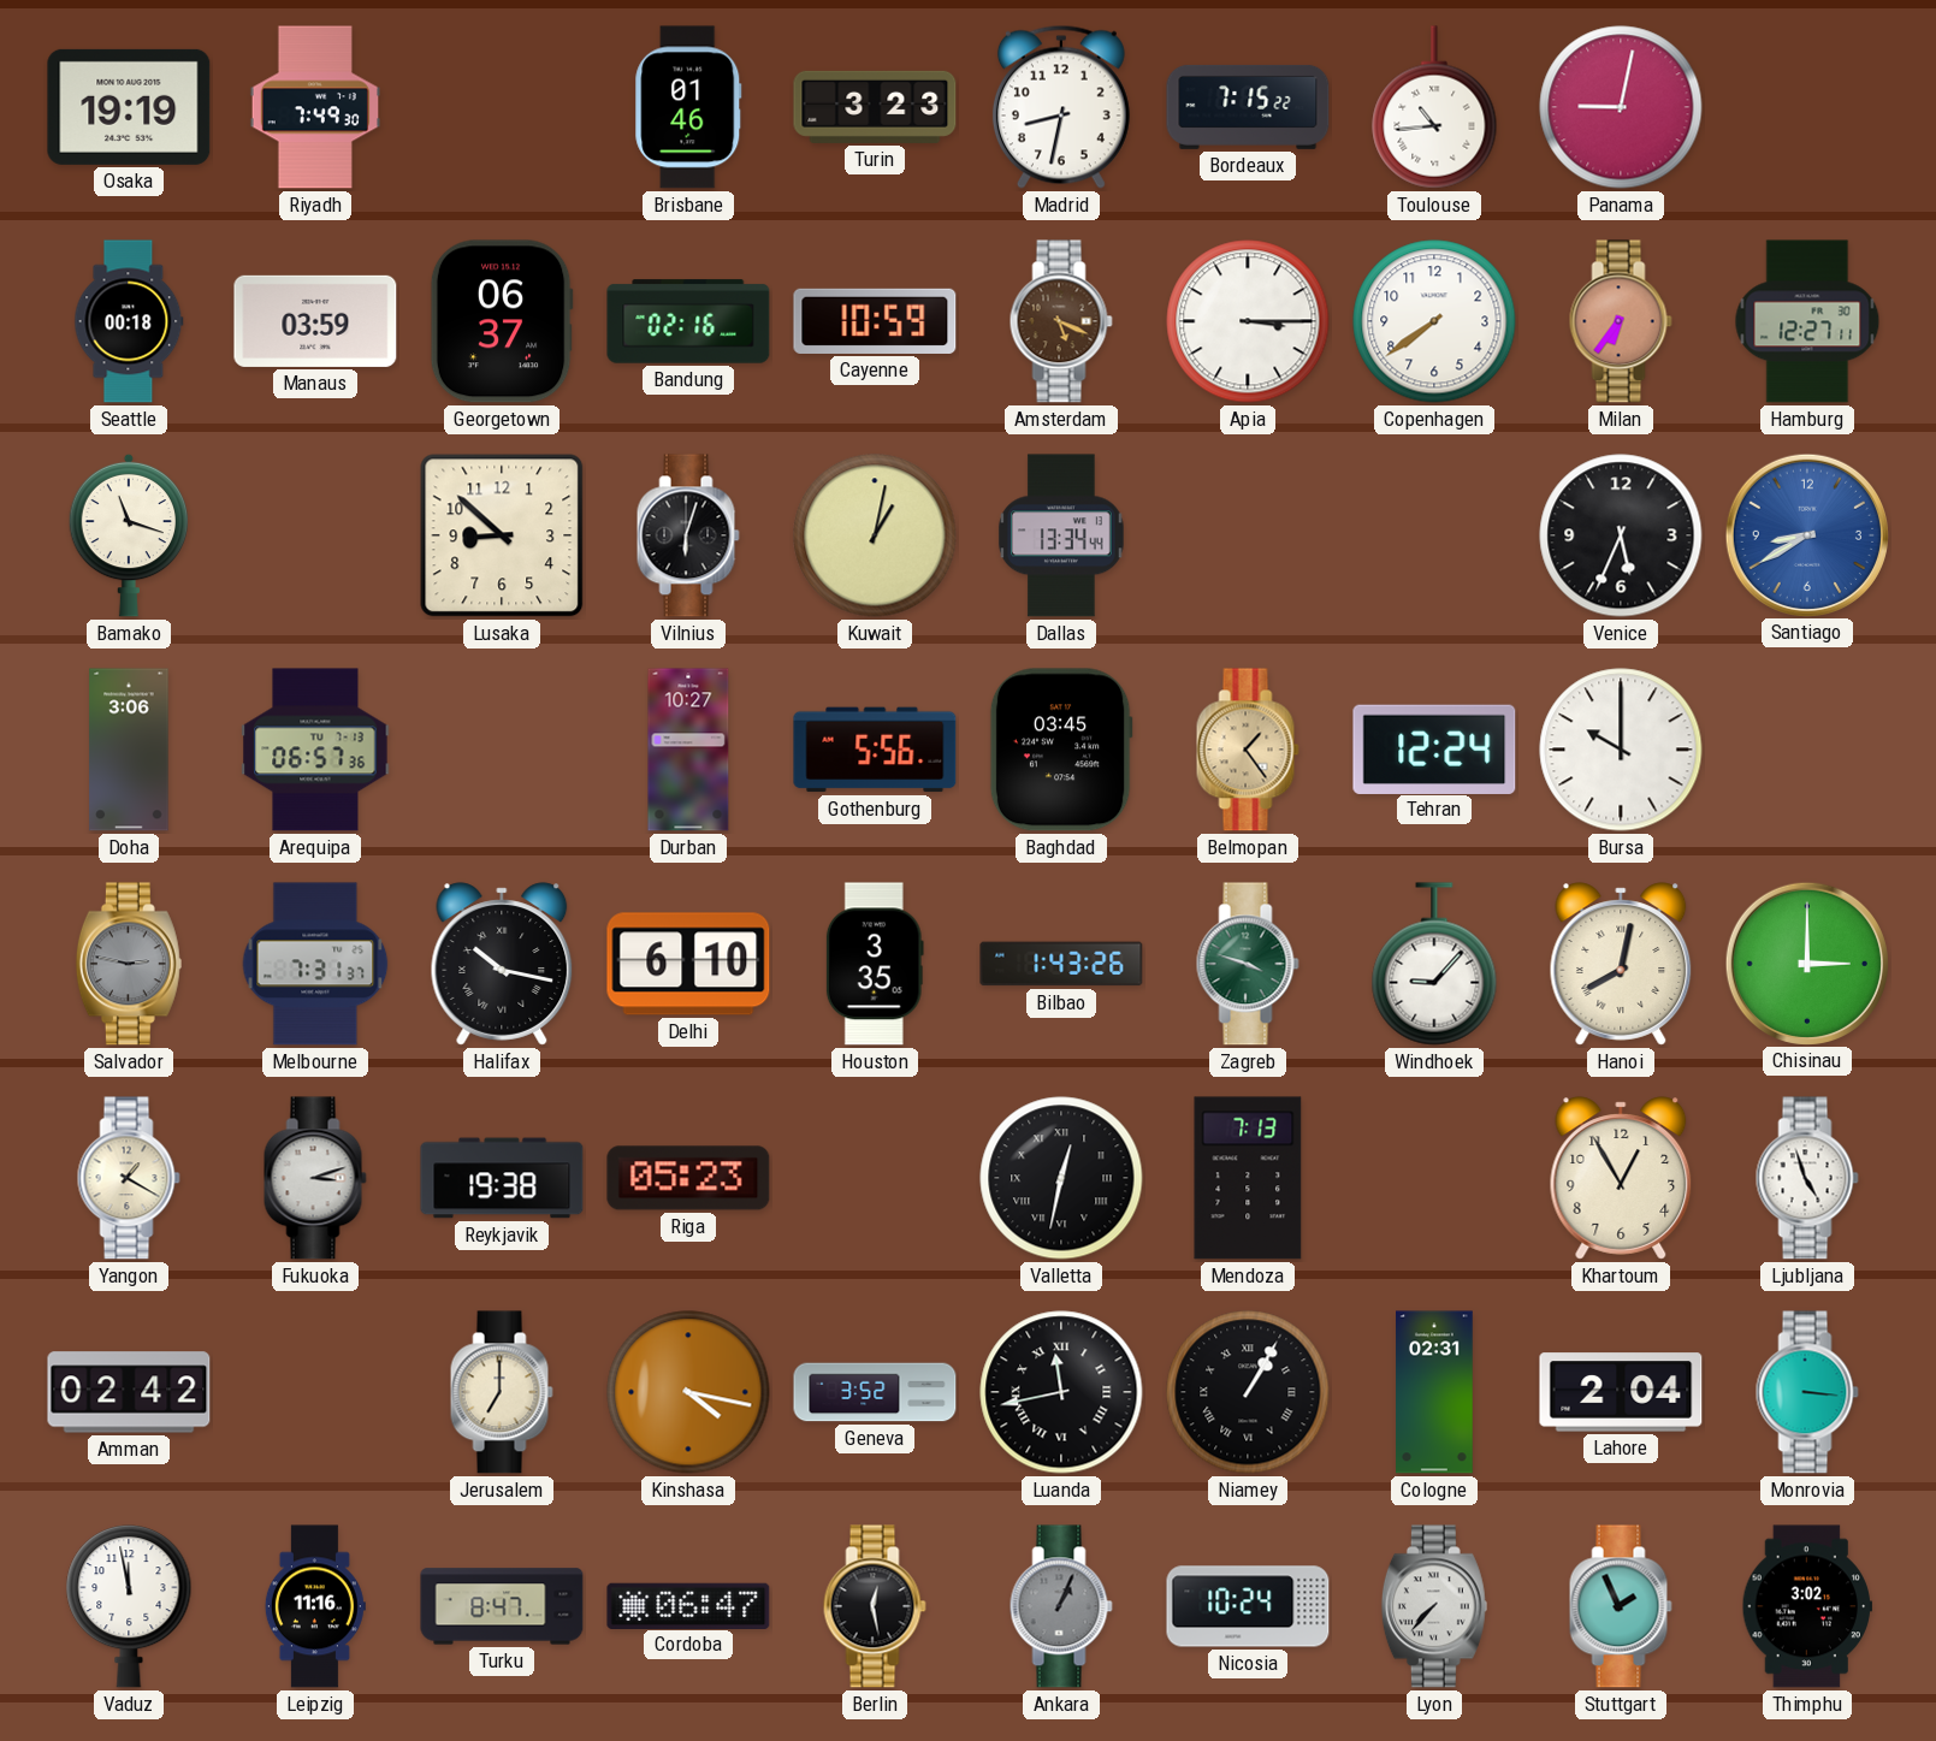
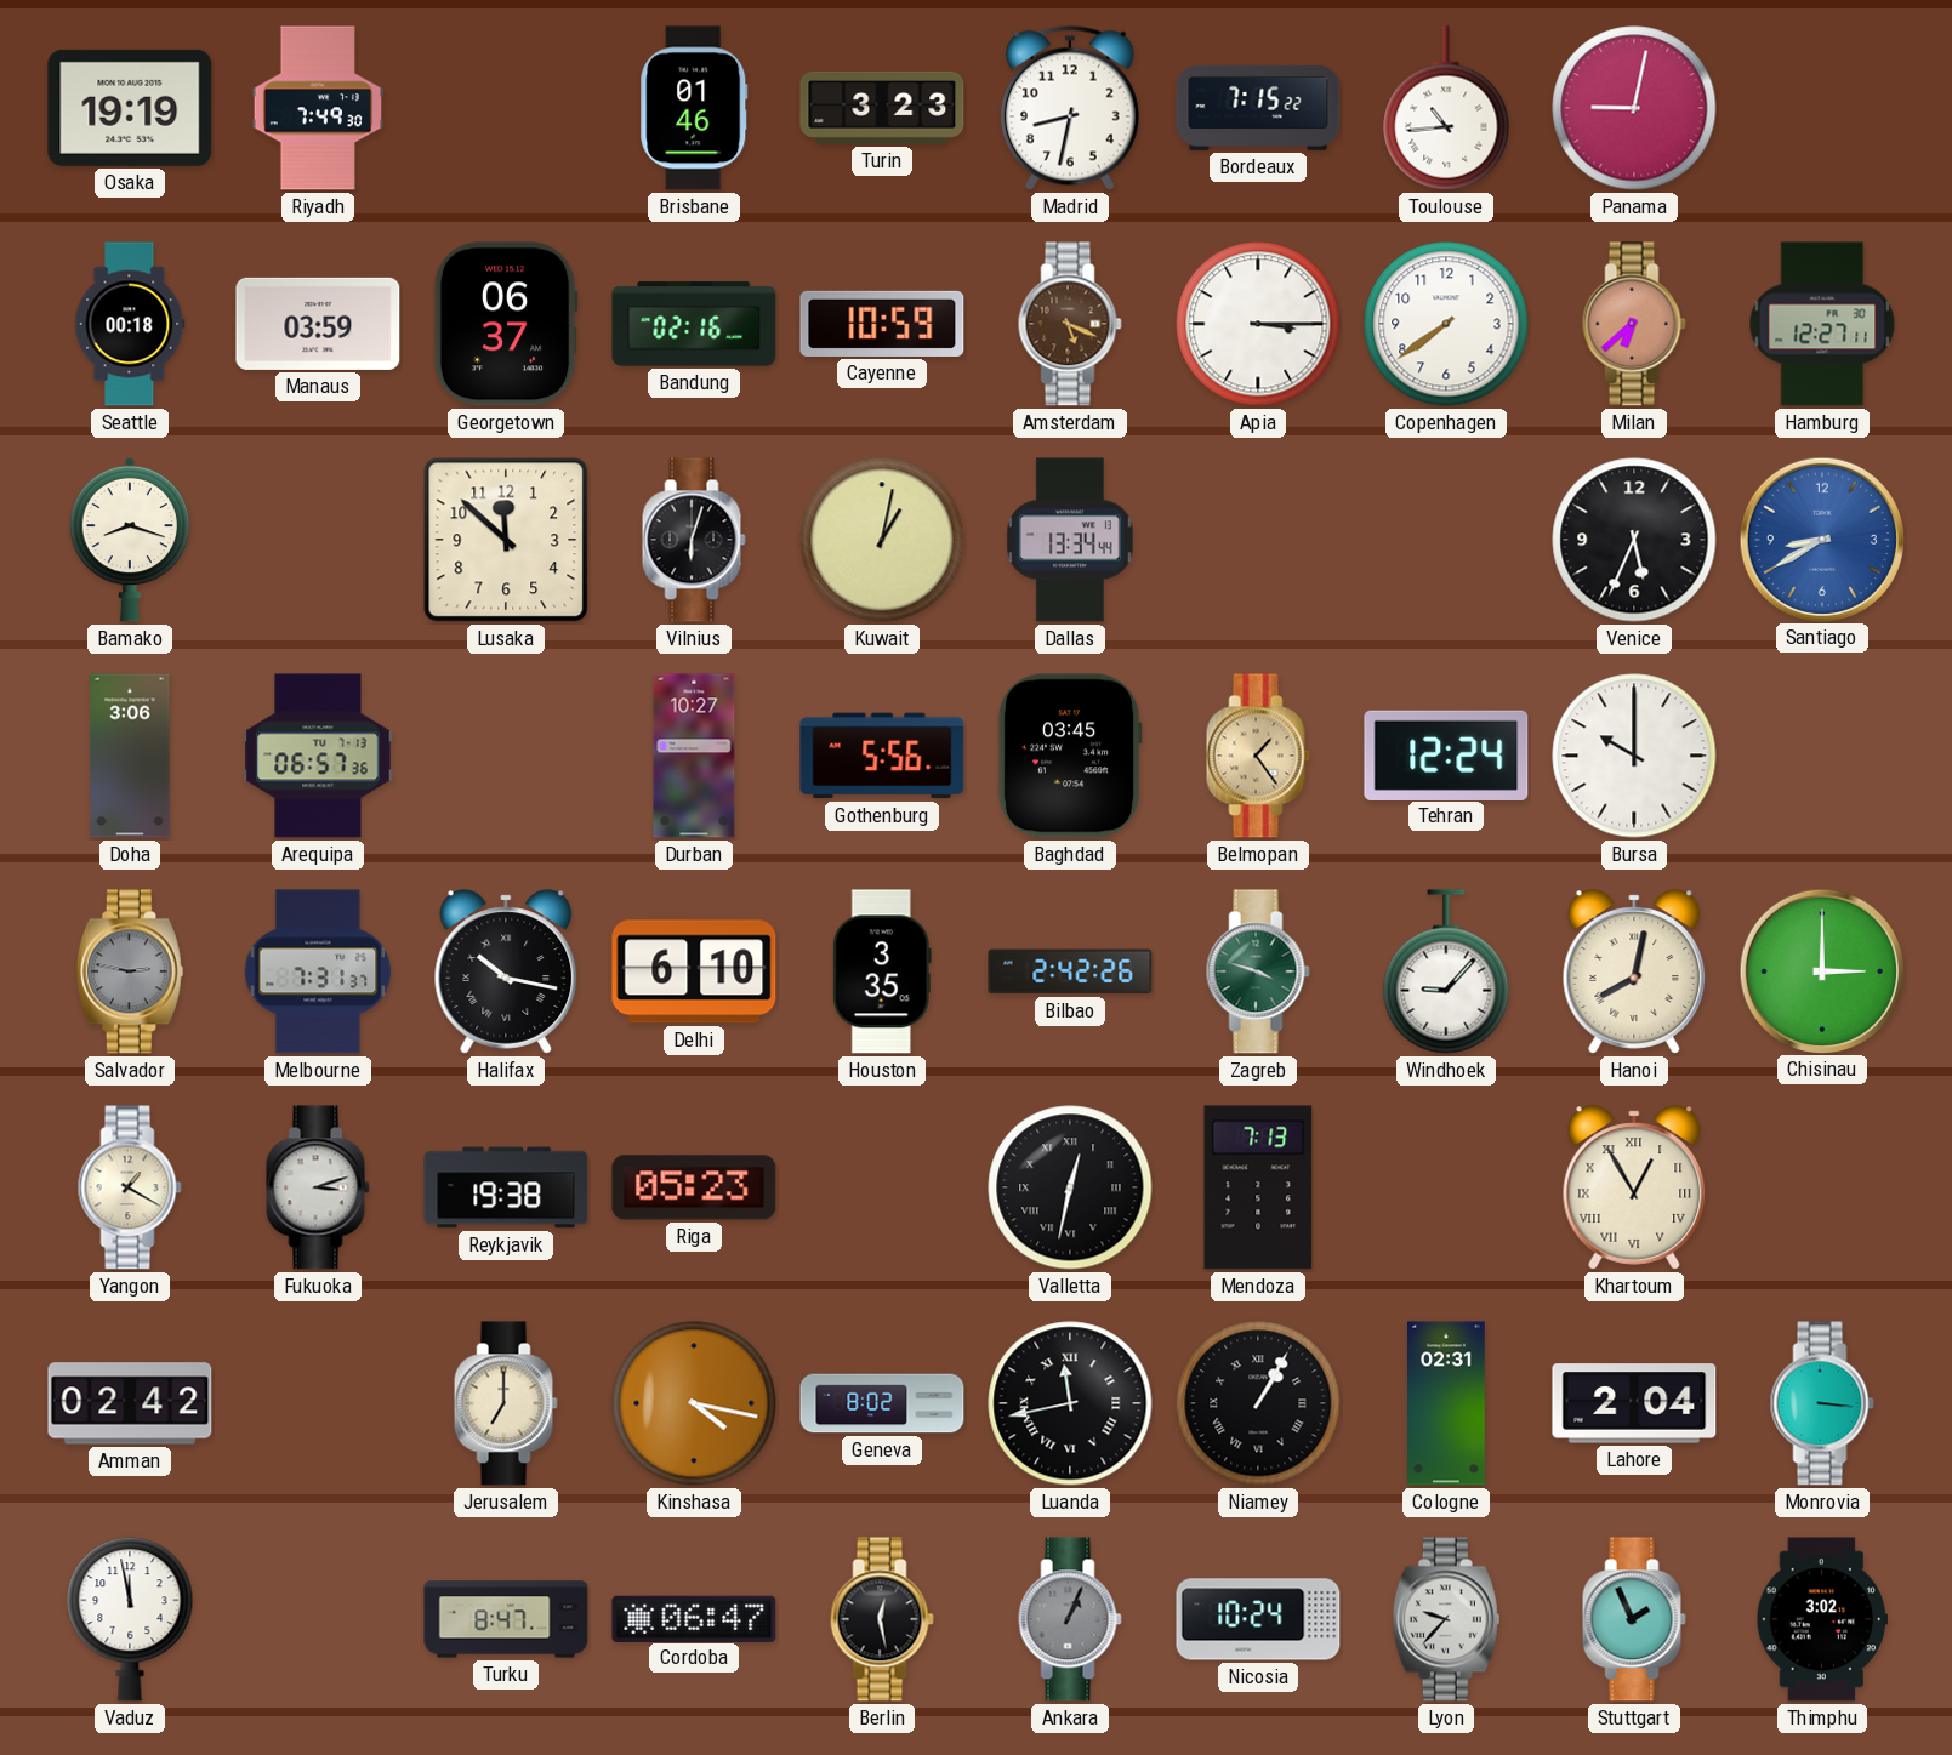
Milan: 6:36 -> 6:38
Bamako: 11:18 -> 8:18
Lusaka: 8:52 -> 11:52
Bilbao: 1:43 -> 2:42
Khartoum numerals: Arabic -> Roman
Ljubljana: 4:57 -> none
Geneva: 3:52 -> 8:02
Leipzig: 11:16 -> none
Lyon: 7:37 -> 9:37
